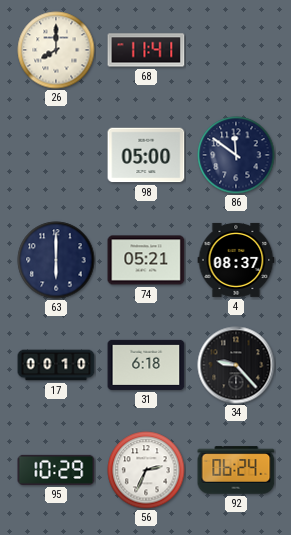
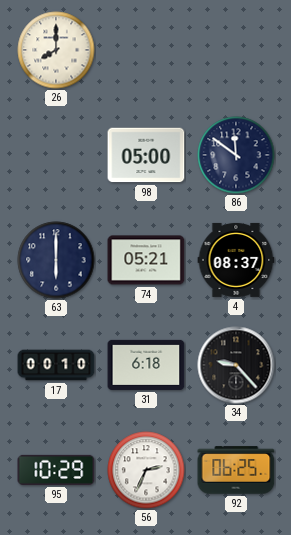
68: 11:41 -> none
92: 06:24 -> 06:25
